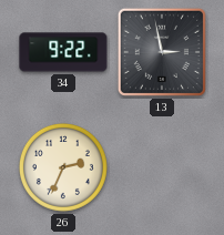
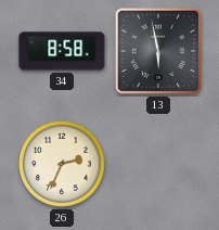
34: 9:22 -> 8:58
13: 2:58 -> 5:58
